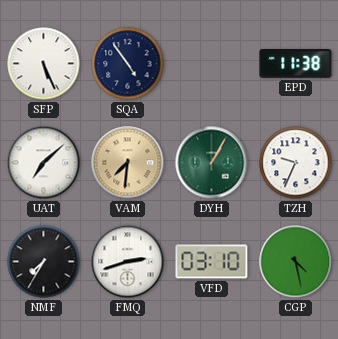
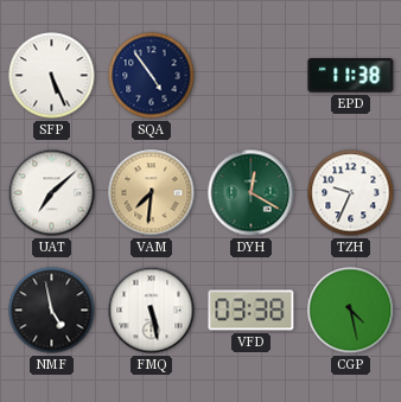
DYH: 1:05 -> 12:20
NMF: 7:35 -> 4:58
FMQ: 2:42 -> 5:28
VFD: 03:10 -> 03:38
